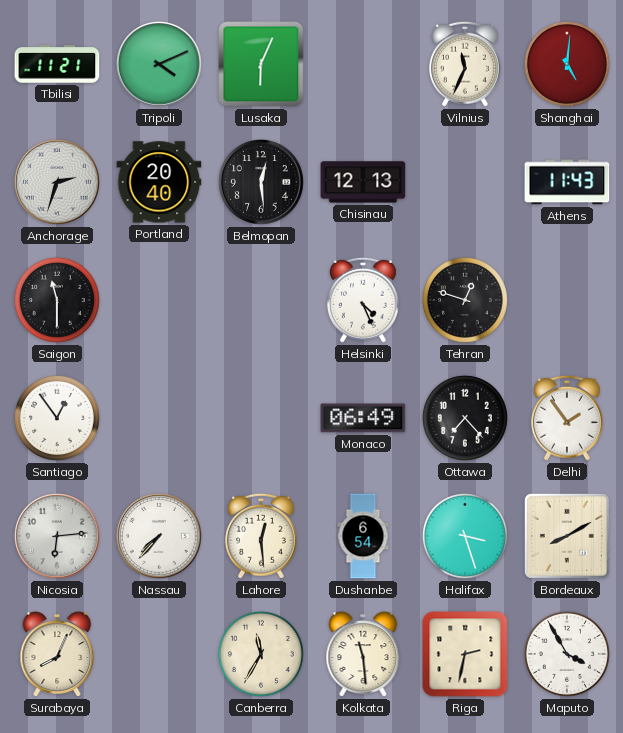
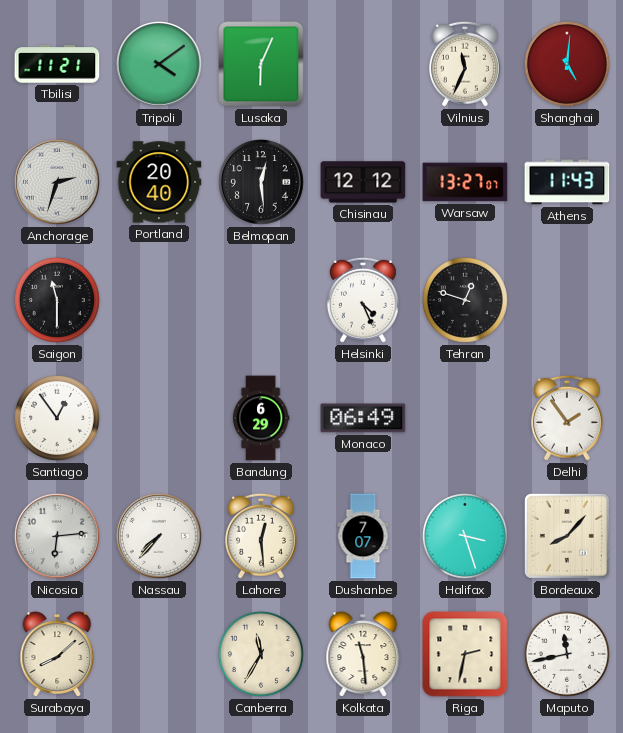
Tripoli: 4:11 -> 4:09
Chisinau: 12:13 -> 12:12
Warsaw: none -> 13:27
Bandung: none -> 6:29
Ottawa: 7:23 -> none
Dushanbe: 6:54 -> 7:07
Bordeaux: 8:10 -> 8:07
Surabaya: 8:04 -> 8:08
Maputo: 3:55 -> 11:43
